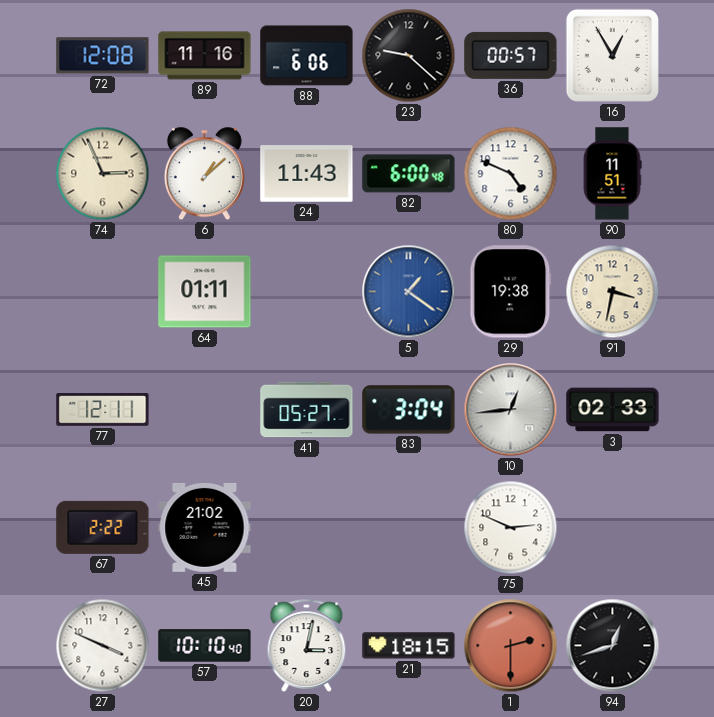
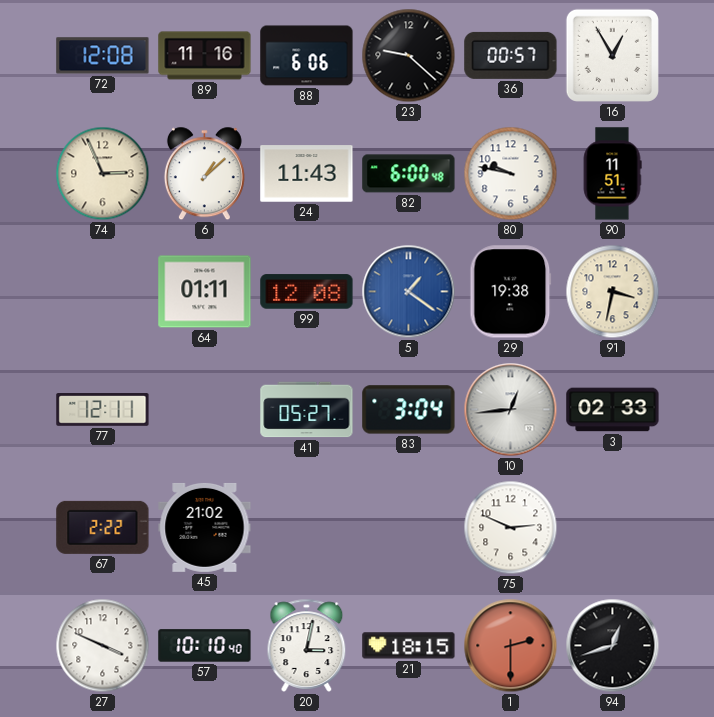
80: 4:49 -> 9:47
99: none -> 12:08
